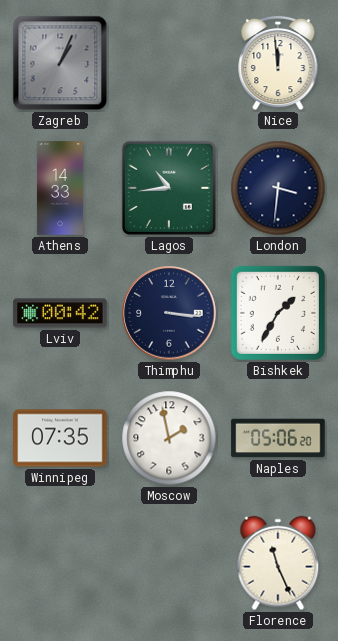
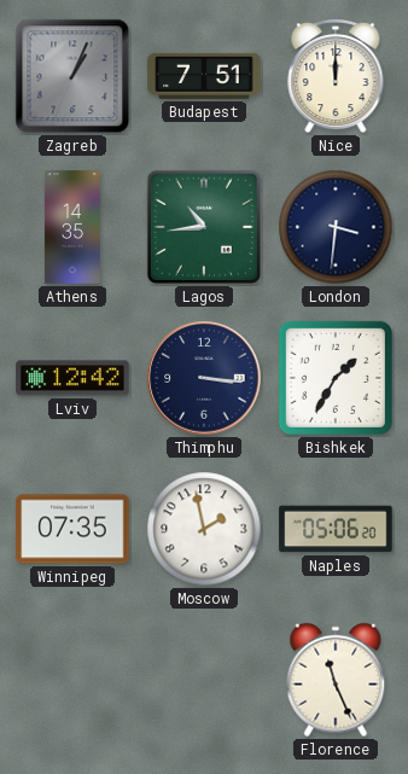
Budapest: none -> 7:51
Nice: 11:59 -> 12:00
Athens: 14:33 -> 14:35
Lviv: 00:42 -> 12:42
